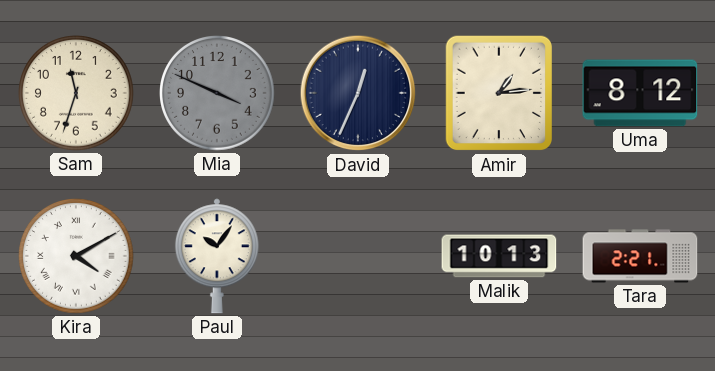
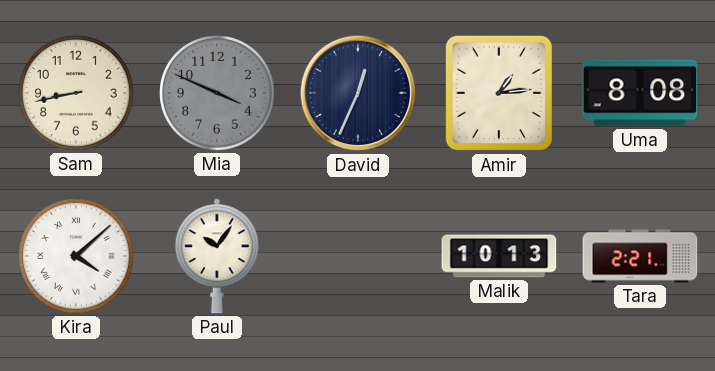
Sam: 11:33 -> 8:43
Uma: 8:12 -> 8:08
Kira: 4:10 -> 4:08
